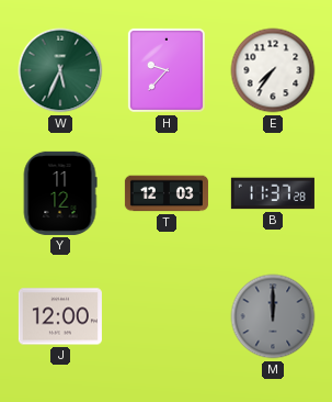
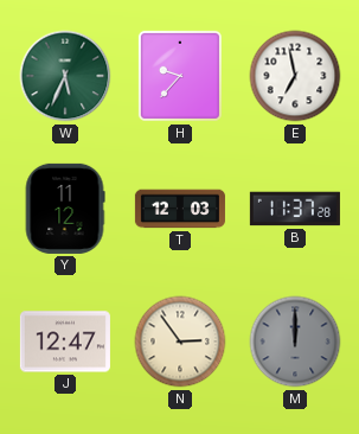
E: 7:36 -> 6:58
J: 12:00 -> 12:47
N: none -> 2:54
